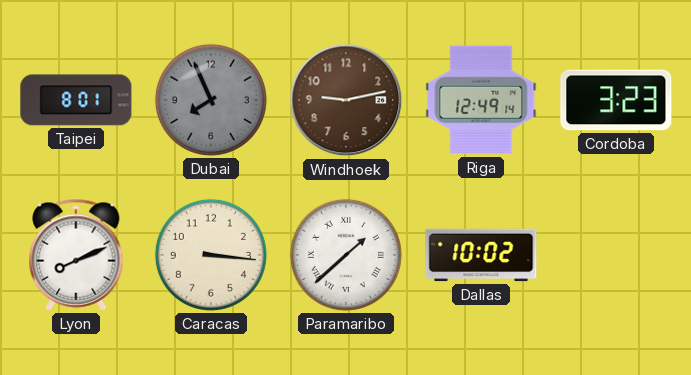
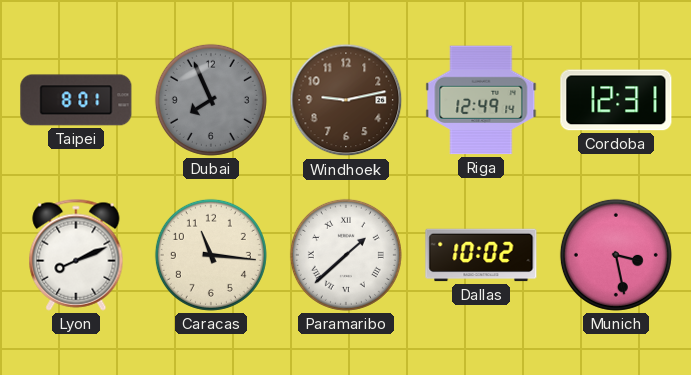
Cordoba: 3:23 -> 12:31
Caracas: 3:16 -> 11:16
Munich: none -> 3:28
